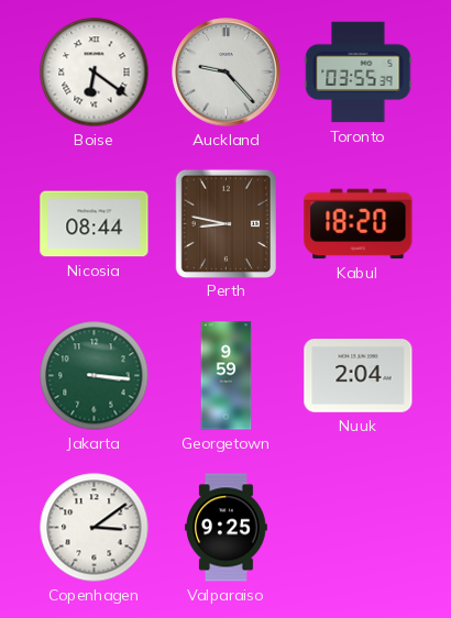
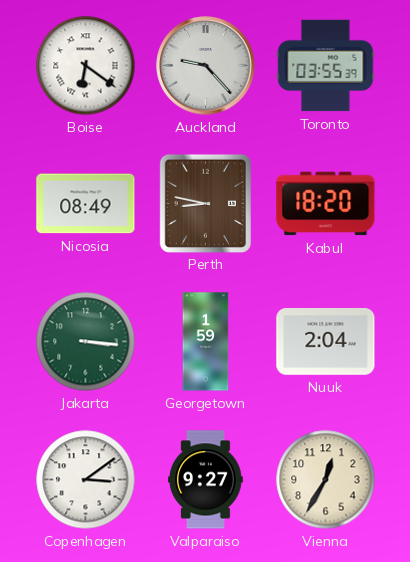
Nicosia: 08:44 -> 08:49
Georgetown: 9:59 -> 1:59
Valparaiso: 9:25 -> 9:27
Vienna: none -> 12:35
